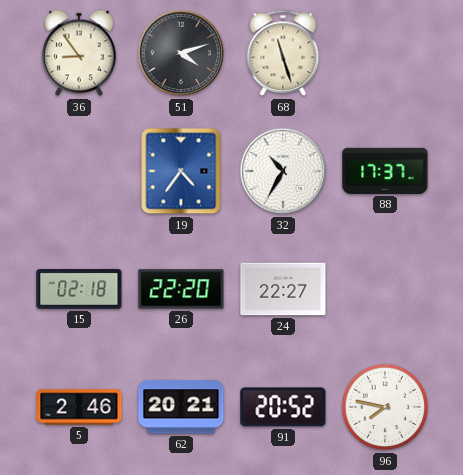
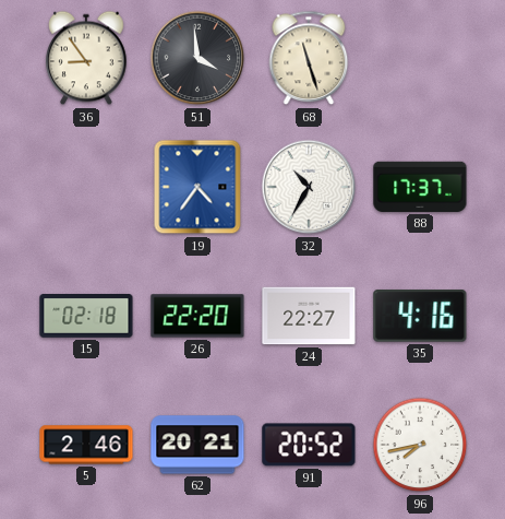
51: 4:12 -> 3:59
35: none -> 4:16
96: 7:47 -> 7:43
